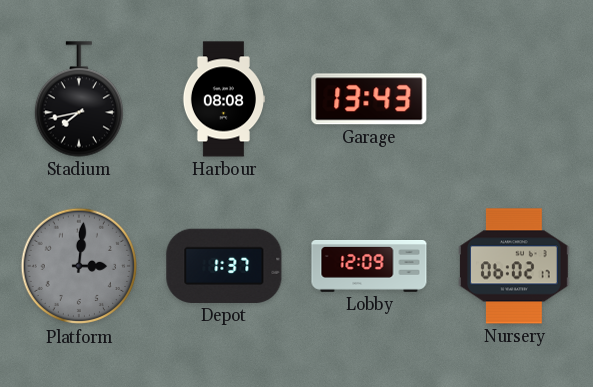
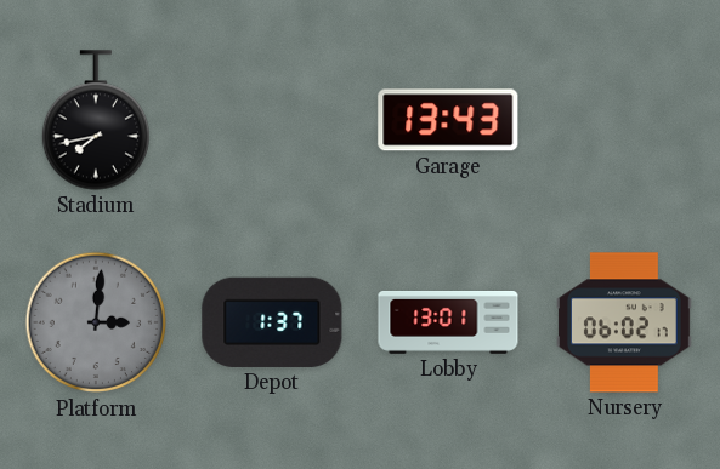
Harbour: 08:08 -> none
Lobby: 12:09 -> 13:01
